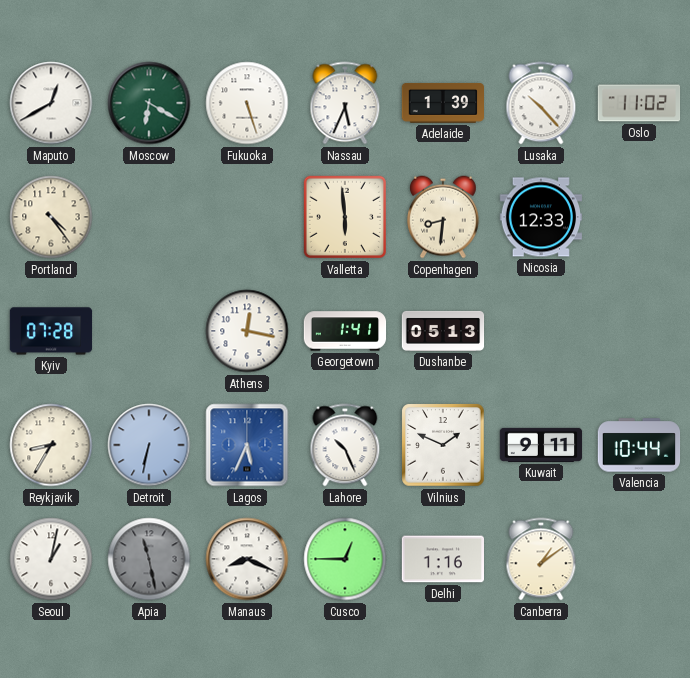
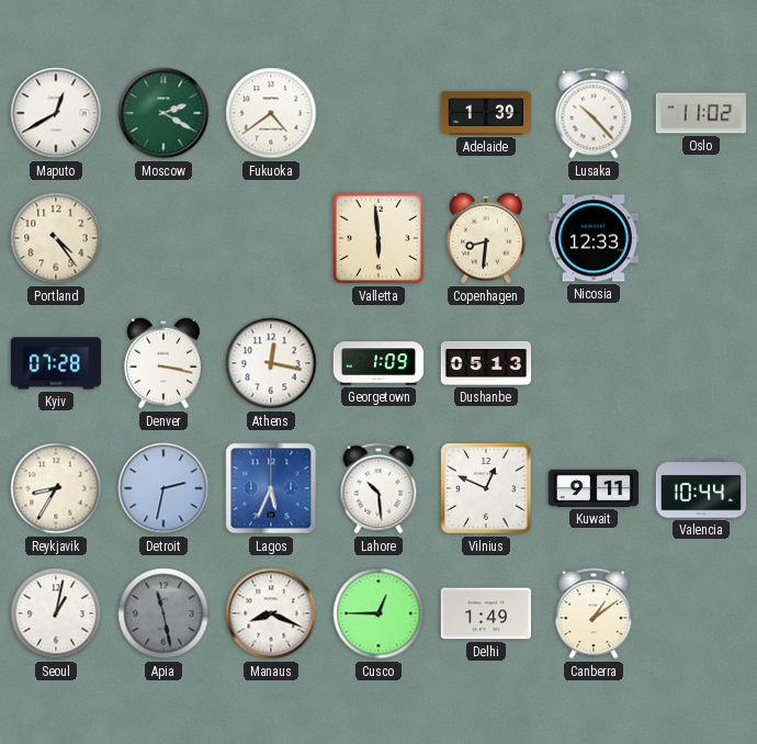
Moscow: 6:20 -> 2:20
Fukuoka: 5:27 -> 4:39
Nassau: 5:34 -> none
Denver: none -> 3:17
Georgetown: 1:41 -> 1:09
Detroit: 6:32 -> 2:32
Lahore: 10:26 -> 10:29
Vilnius: 1:49 -> 12:49
Delhi: 1:16 -> 1:49
